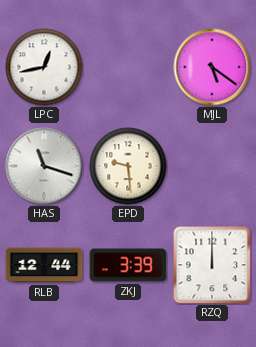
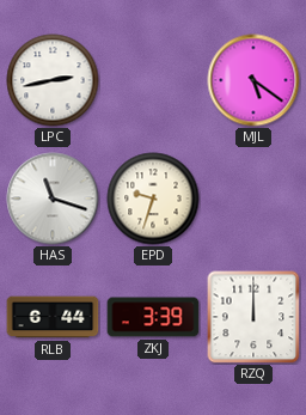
LPC: 12:43 -> 2:43
EPD: 9:29 -> 9:33
RLB: 12:44 -> 6:44
